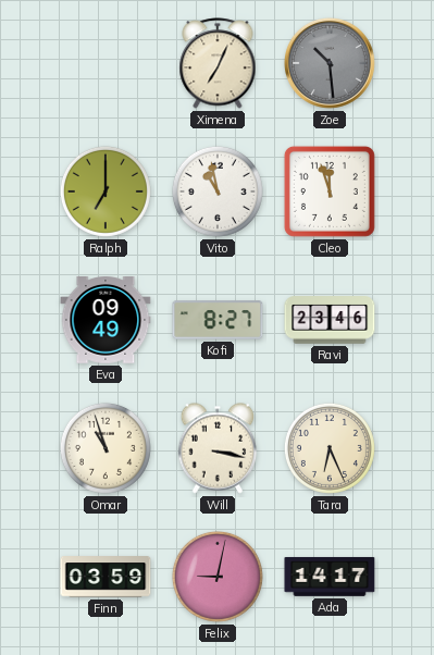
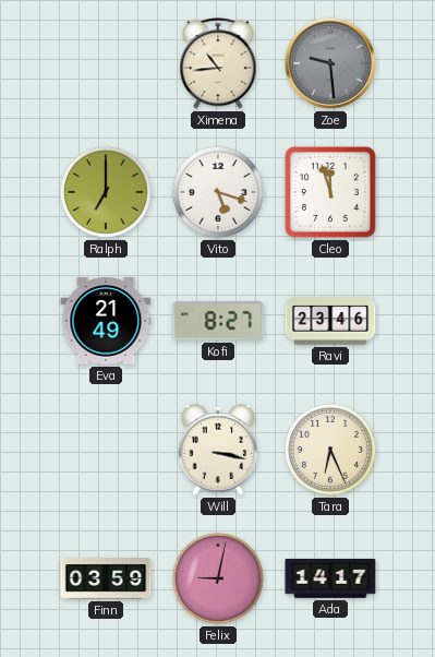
Ximena: 7:04 -> 10:44
Zoe: 10:29 -> 9:29
Vito: 10:58 -> 5:18
Eva: 09:49 -> 21:49
Omar: 10:57 -> none
